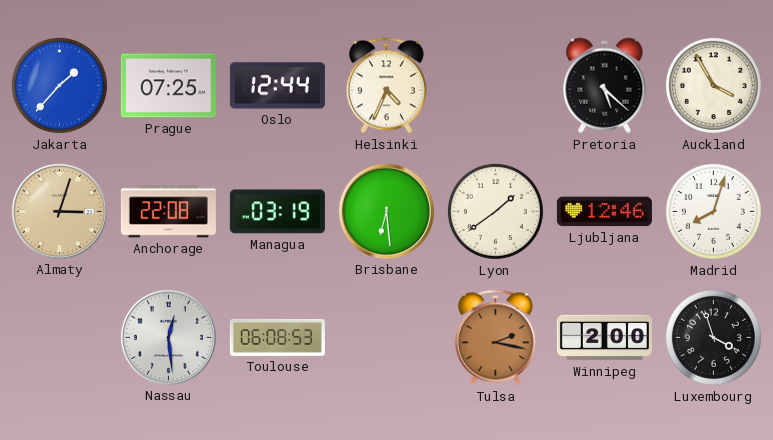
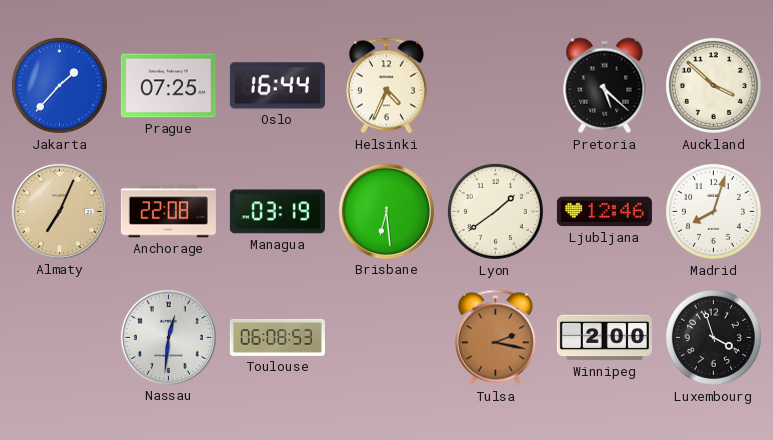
Oslo: 12:44 -> 16:44
Auckland: 3:55 -> 3:52
Almaty: 3:03 -> 7:04
Nassau: 12:29 -> 12:31
